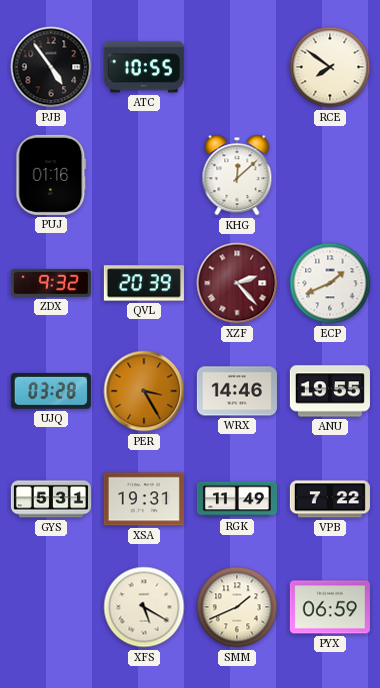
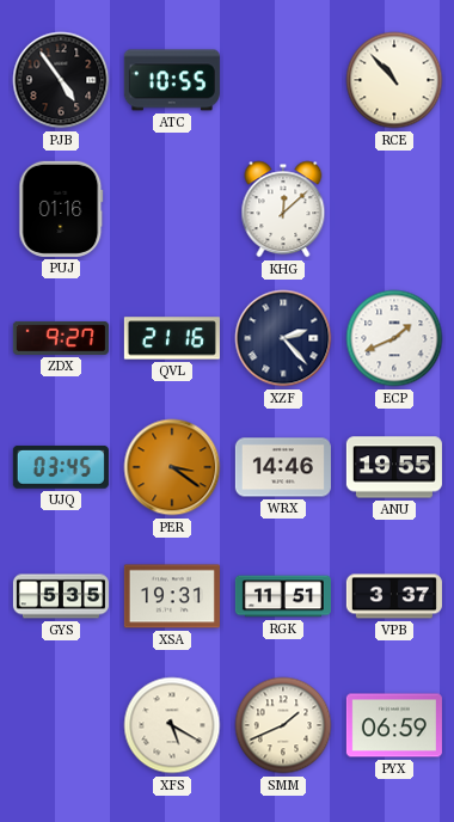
RCE: 7:51 -> 10:53
ZDX: 9:32 -> 9:27
QVL: 20:39 -> 21:16
XZF dial: burgundy -> navy
UJQ: 03:28 -> 03:45
PER: 3:25 -> 3:21
GYS: 5:31 -> 5:35
RGK: 11:49 -> 11:51
VPB: 7:22 -> 3:37
